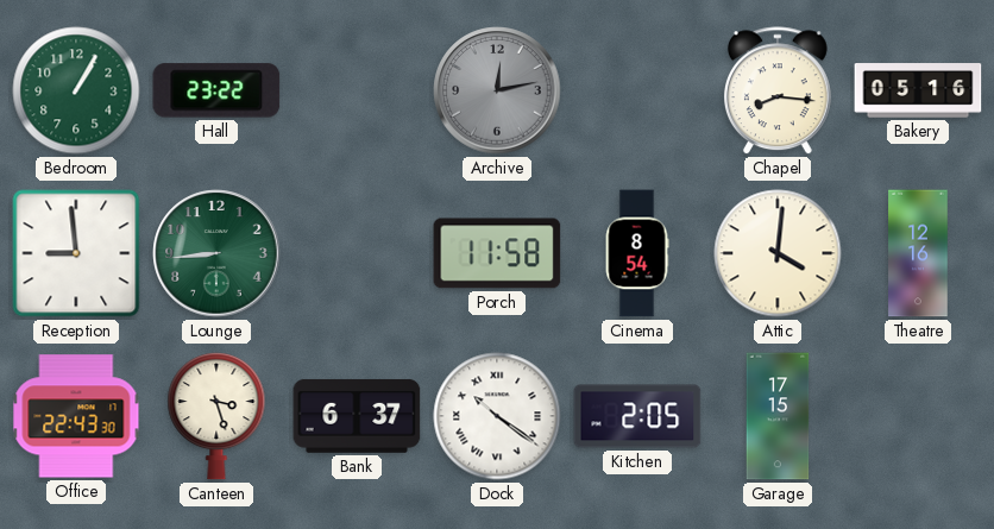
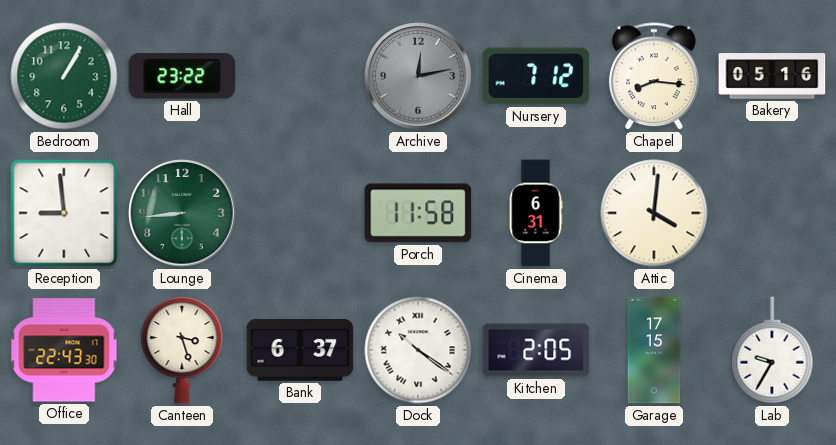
Nursery: none -> 7:12
Cinema: 8:54 -> 6:31
Theatre: 12:16 -> none
Lab: none -> 9:35
